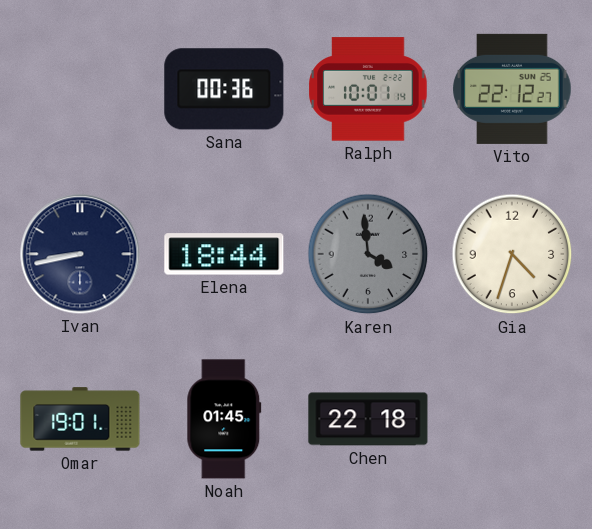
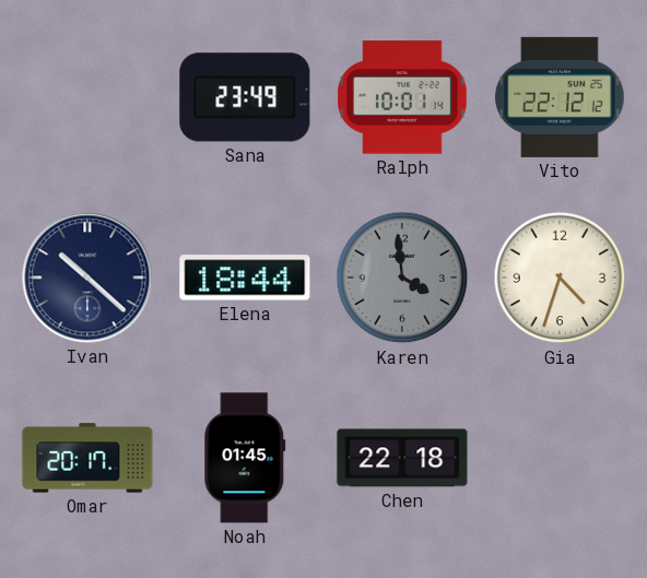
Sana: 00:36 -> 23:49
Vito: 22:12:27 -> 22:12:12
Ivan: 8:43 -> 10:22
Omar: 19:01 -> 20:17
